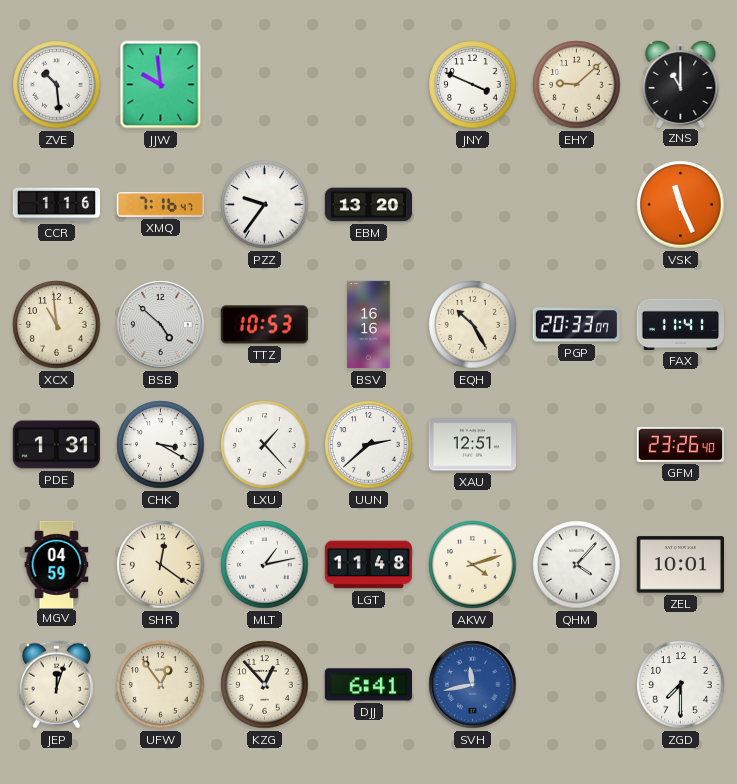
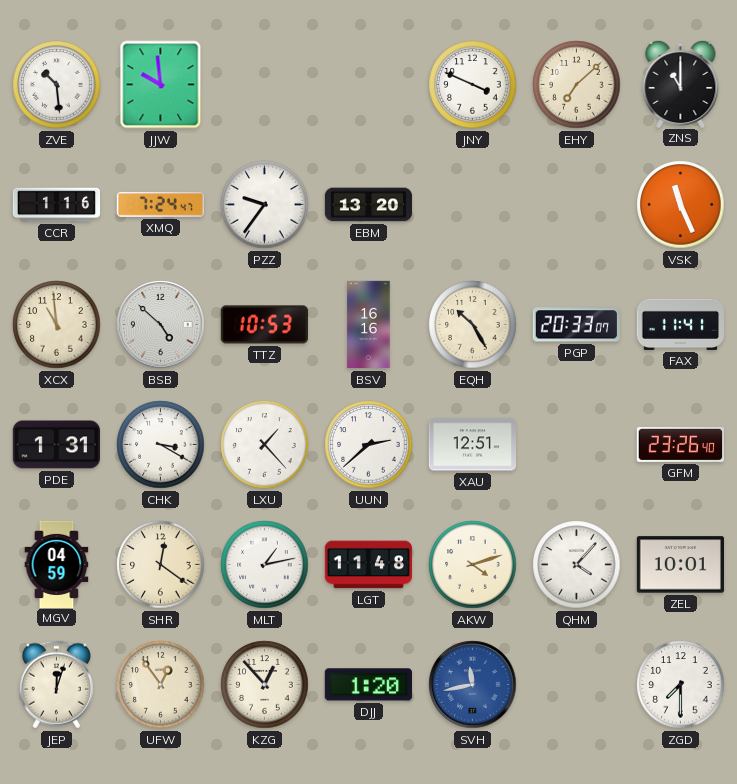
EHY: 9:08 -> 7:08
XMQ: 7:16 -> 7:24
DJJ: 6:41 -> 1:20
